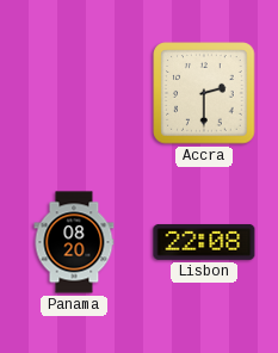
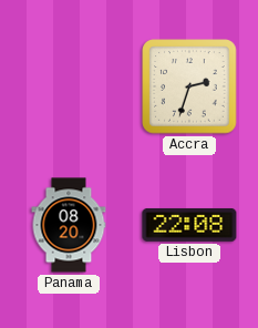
Accra: 2:30 -> 2:33
